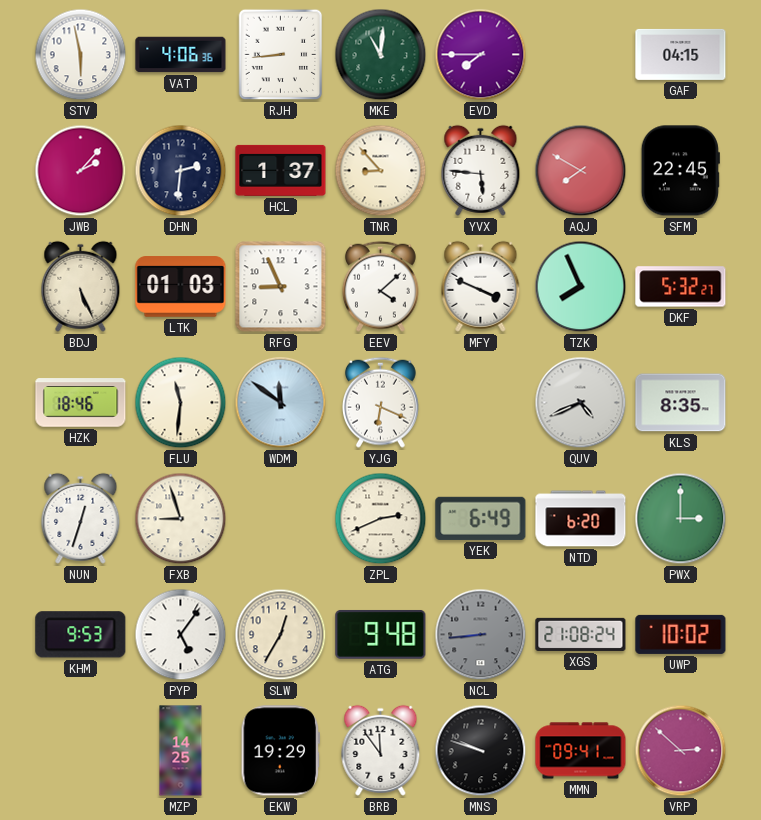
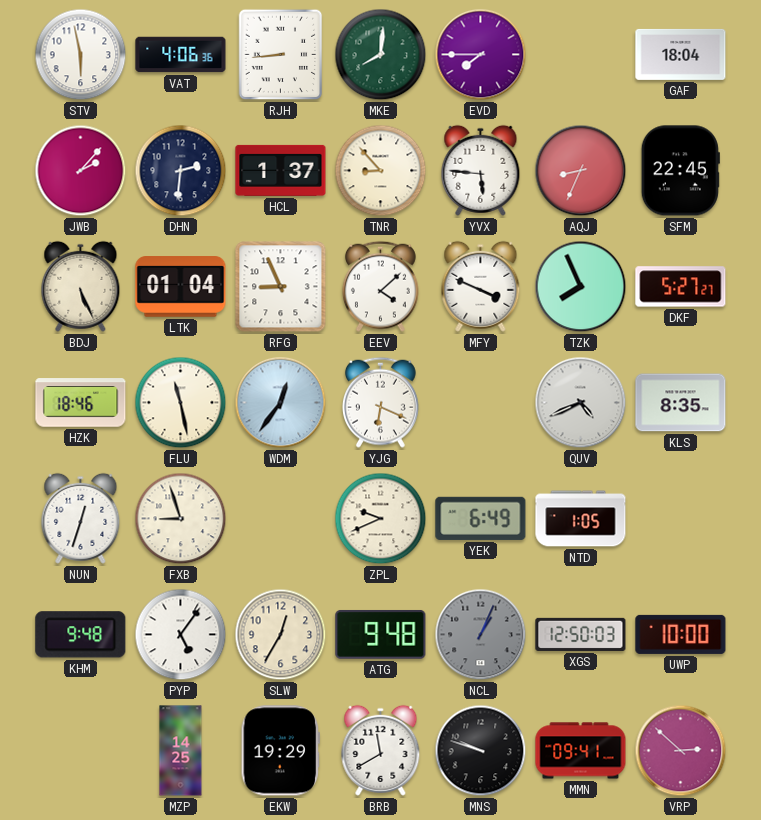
MKE: 11:01 -> 8:01
GAF: 04:15 -> 18:04
AQJ: 7:50 -> 8:34
LTK: 01:03 -> 01:04
DKF: 5:32 -> 5:27
FLU: 11:31 -> 11:28
WDM: 11:51 -> 12:36
ZPL: 2:41 -> 9:41
NTD: 6:20 -> 1:05
PWX: 3:00 -> none
KHM: 9:53 -> 9:48
NCL: 8:44 -> 1:04
XGS: 21:08 -> 12:50
UWP: 10:02 -> 10:00
BRB: 11:54 -> 11:40
